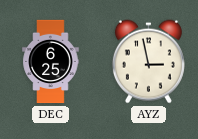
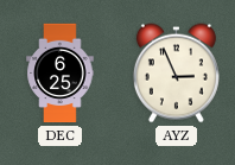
AYZ: 2:58 -> 2:56
